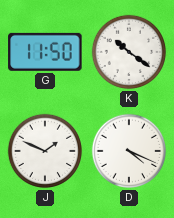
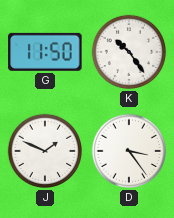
K: 10:21 -> 10:24
D: 4:19 -> 3:24
